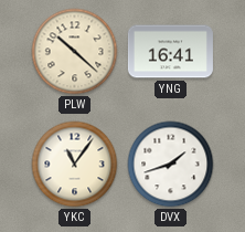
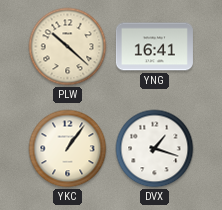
YKC: 11:06 -> 1:06
DVX: 1:42 -> 1:18
